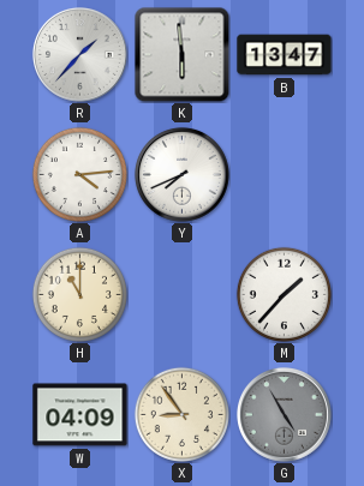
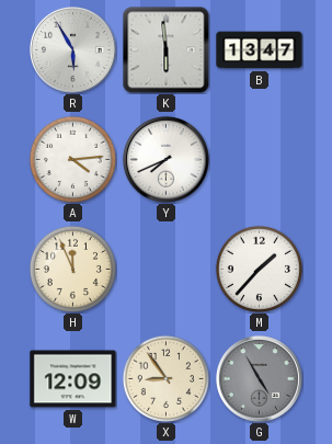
R: 1:37 -> 5:55
H: 11:00 -> 11:56
W: 04:09 -> 12:09
